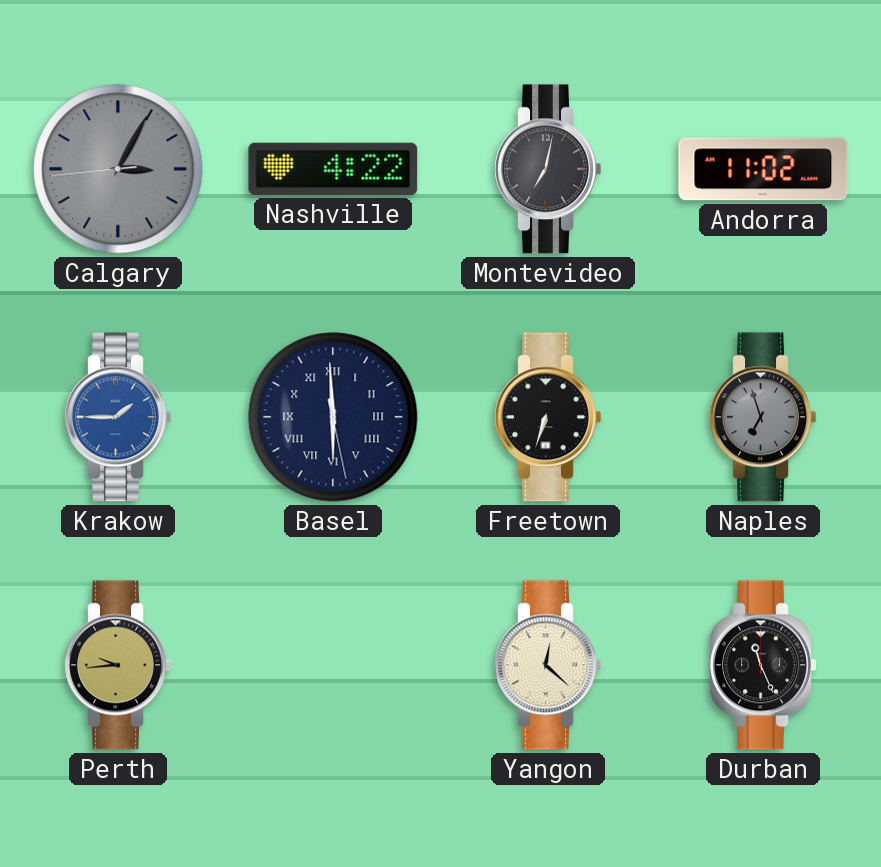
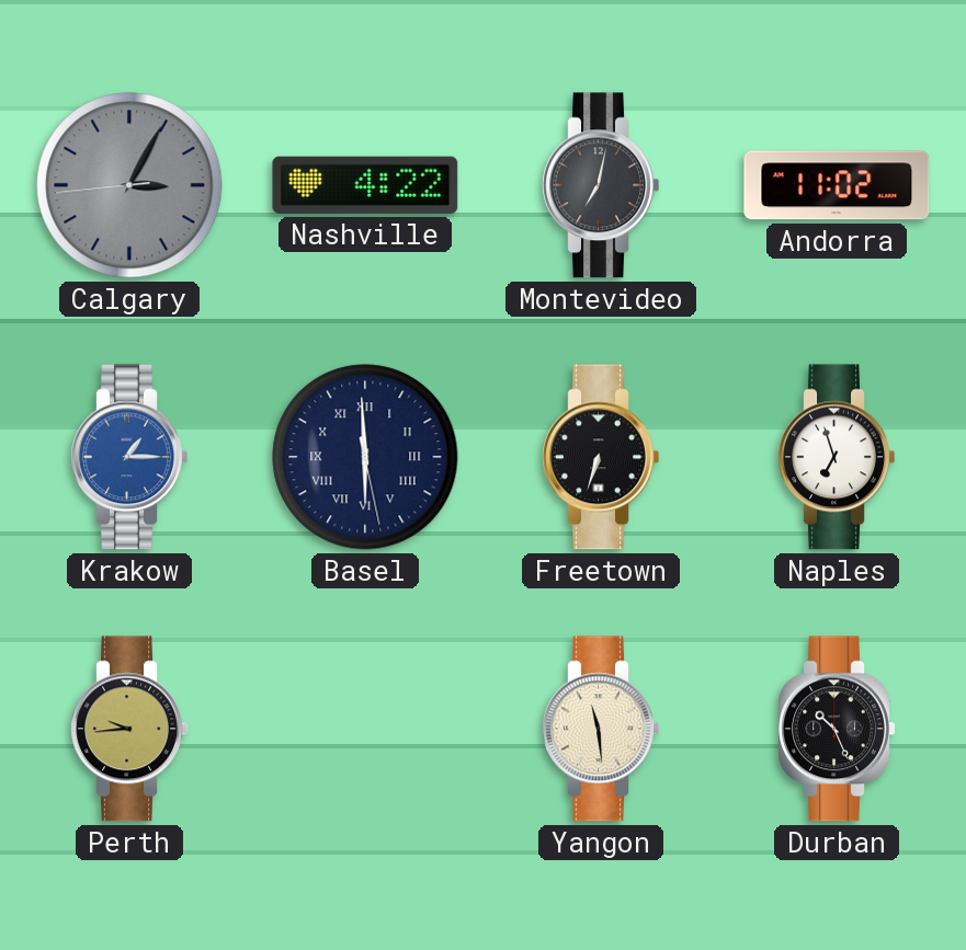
Krakow: 1:45 -> 1:15
Naples dial: grey -> white
Yangon: 12:22 -> 11:29
Durban: 11:26 -> 10:26
